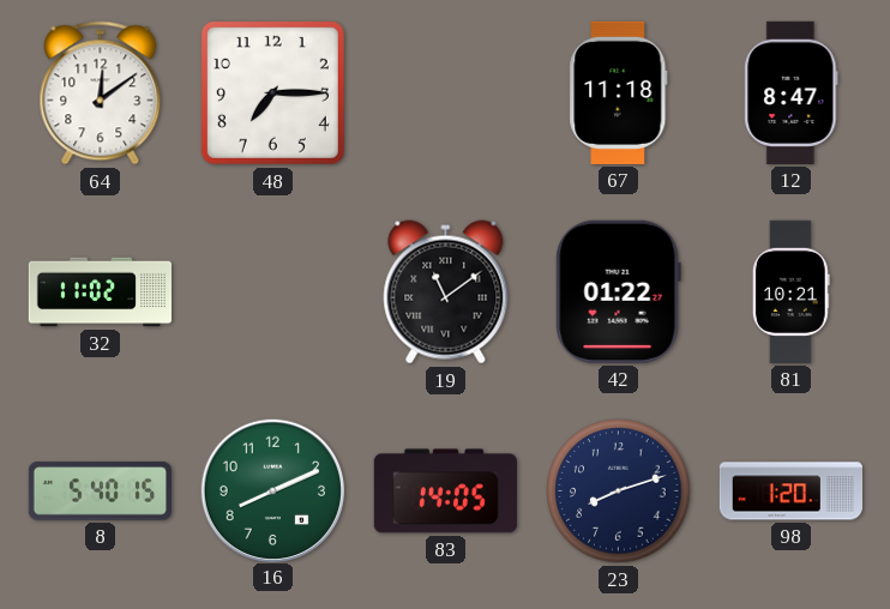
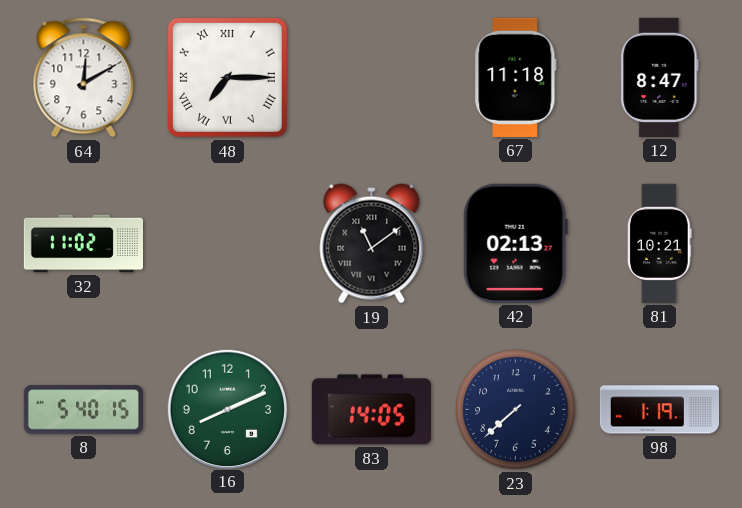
64: 12:09 -> 12:10
48 numerals: Arabic -> Roman
42: 01:22 -> 02:13
23: 8:12 -> 7:38
98: 1:20 -> 1:19
